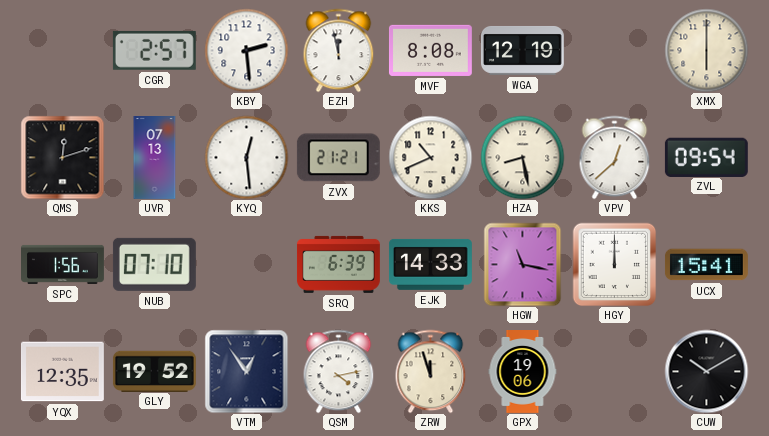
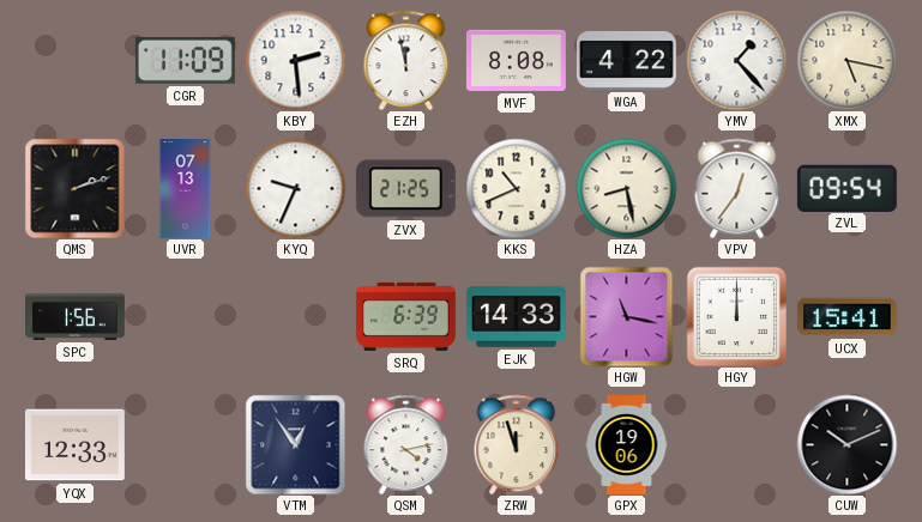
CGR: 2:57 -> 11:09
WGA: 12:19 -> 4:22
YMV: none -> 1:23
XMX: 6:00 -> 5:17
QMS: 12:12 -> 2:12
KYQ: 12:29 -> 9:34
ZVX: 21:21 -> 21:25
VPV: 12:38 -> 12:36
NUB: 07:10 -> none
YQX: 12:35 -> 12:33
GLY: 19:52 -> none
CUW: 10:10 -> 10:11
